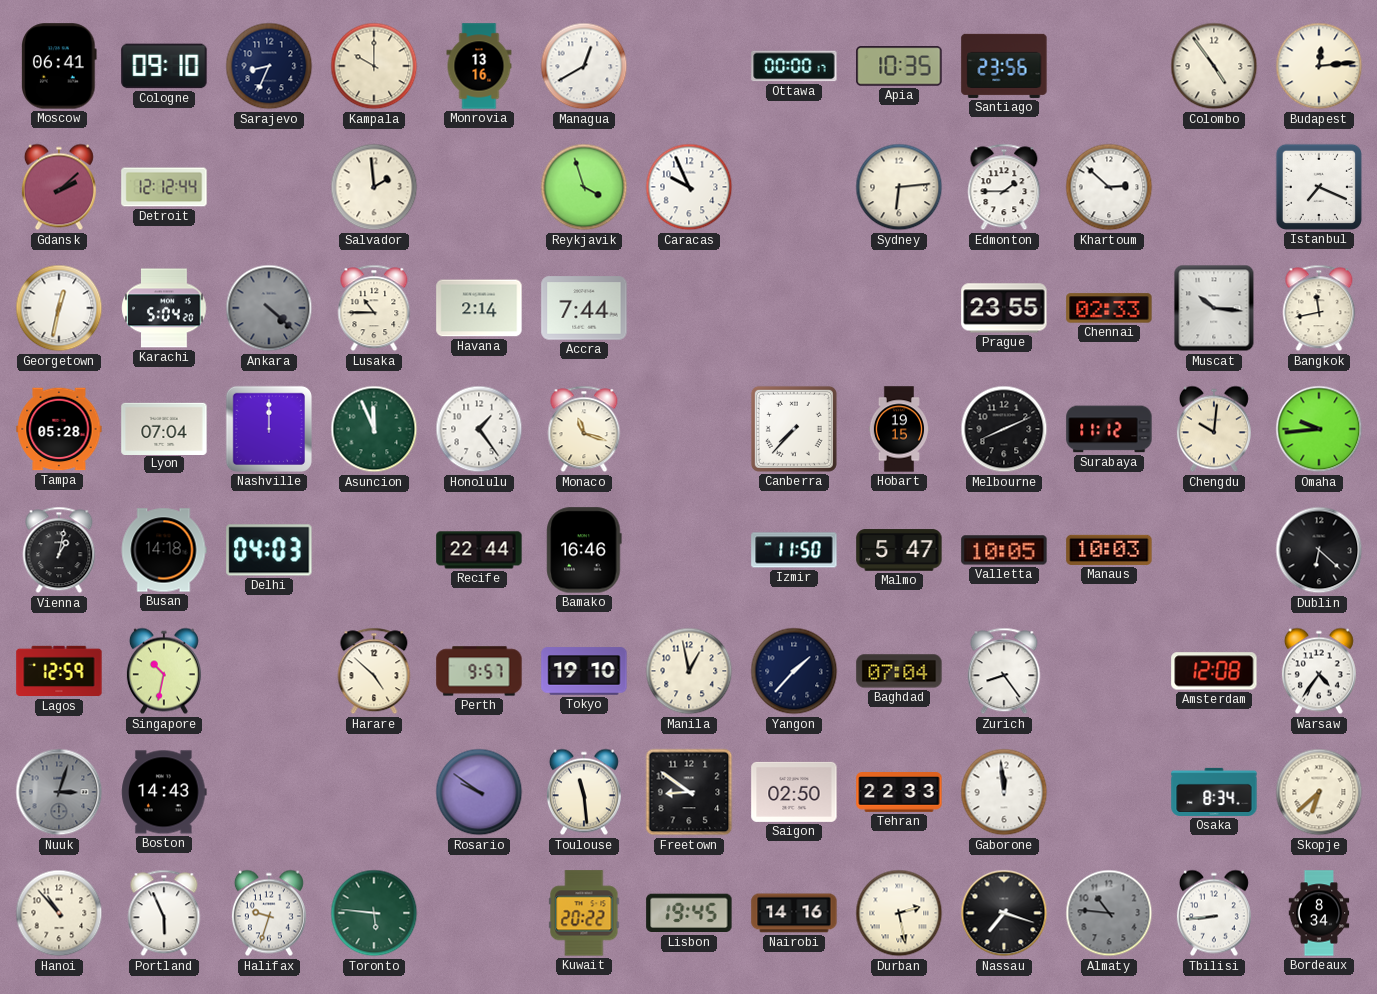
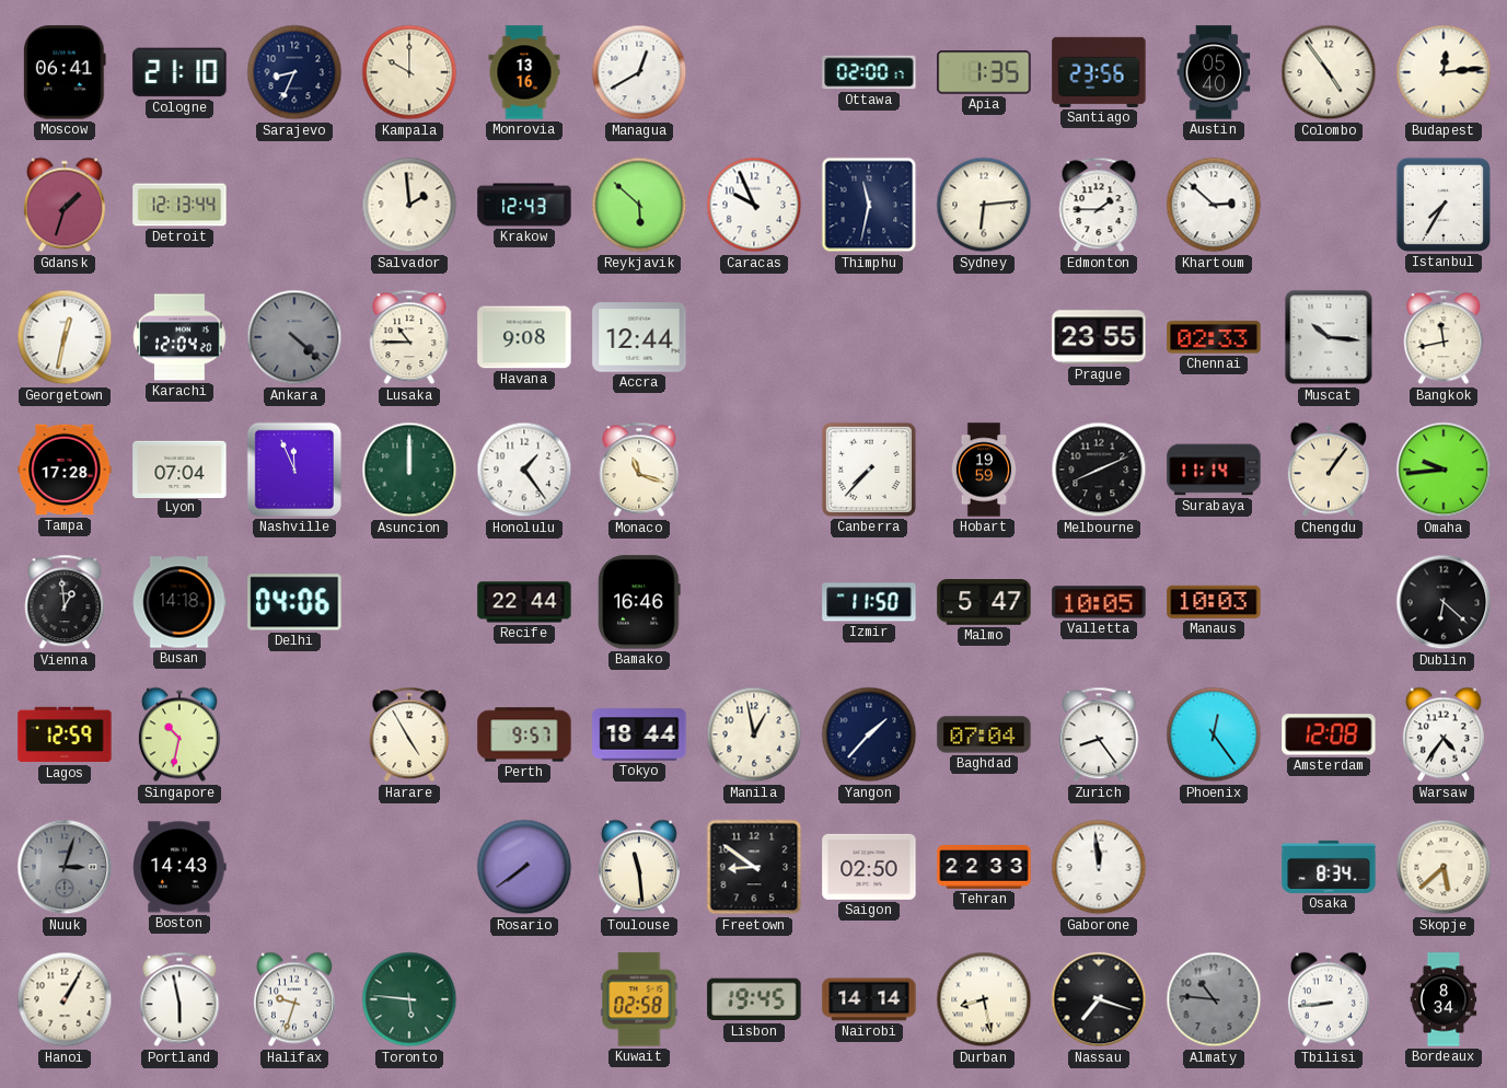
Cologne: 09:10 -> 21:10
Ottawa: 00:00 -> 02:00
Apia: 10:35 -> 1:35
Austin: none -> 05:40
Gdansk: 2:08 -> 1:33
Detroit: 12:12 -> 12:13
Krakow: none -> 12:43
Reykjavik: 3:57 -> 5:52
Thimphu: none -> 11:32
Istanbul: 7:19 -> 7:35
Karachi: 5:04 -> 12:04
Havana: 2:14 -> 9:08
Accra: 7:44 -> 12:44
Tampa: 05:28 -> 17:28
Nashville: 12:00 -> 11:56
Asuncion: 11:56 -> 12:00
Hobart: 19:15 -> 19:59
Surabaya: 11:12 -> 11:14
Chengdu: 10:01 -> 1:06
Vienna: 1:02 -> 12:59
Delhi: 04:03 -> 04:06
Harare: 4:52 -> 4:55
Tokyo: 19:10 -> 18:44
Phoenix: none -> 12:24
Rosario: 9:51 -> 7:39
Skopje: 6:38 -> 5:38
Hanoi: 10:53 -> 1:05
Portland: 5:56 -> 5:58
Kuwait: 20:22 -> 02:58
Nairobi: 14:16 -> 14:14
Durban: 2:28 -> 8:28
